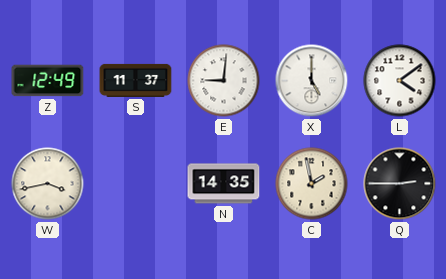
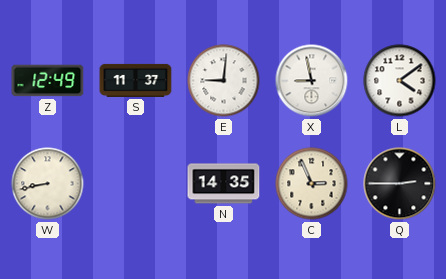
X: 5:00 -> 8:58
W: 3:43 -> 8:43
C: 1:58 -> 2:56
